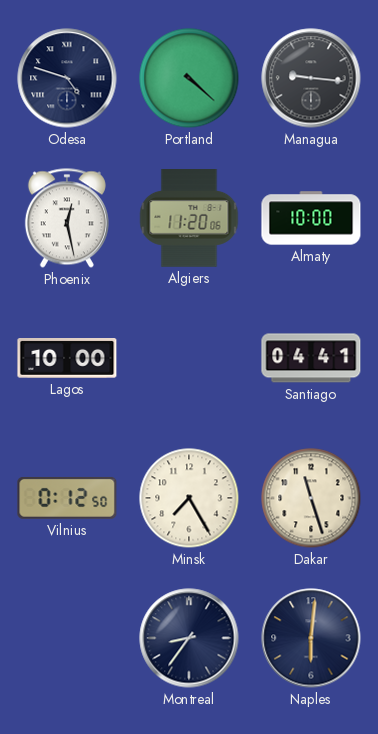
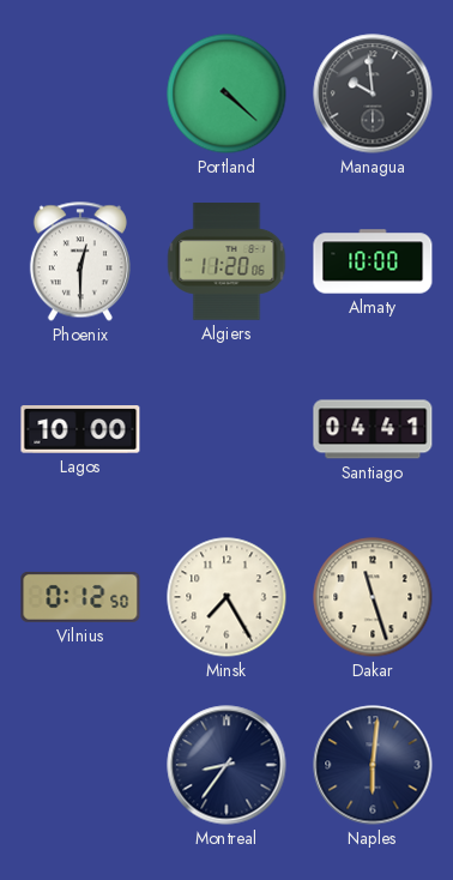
Odesa: 4:48 -> none
Managua: 9:16 -> 9:59
Phoenix: 12:28 -> 12:30
